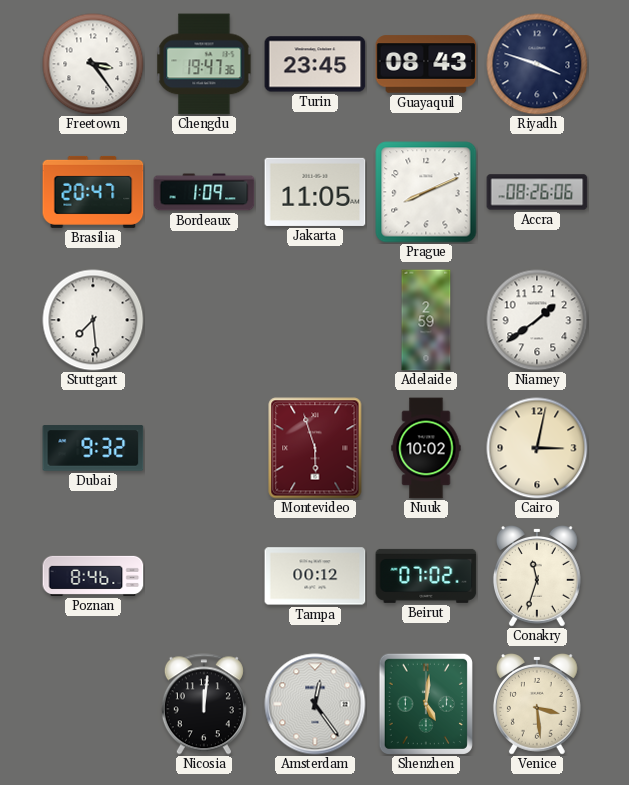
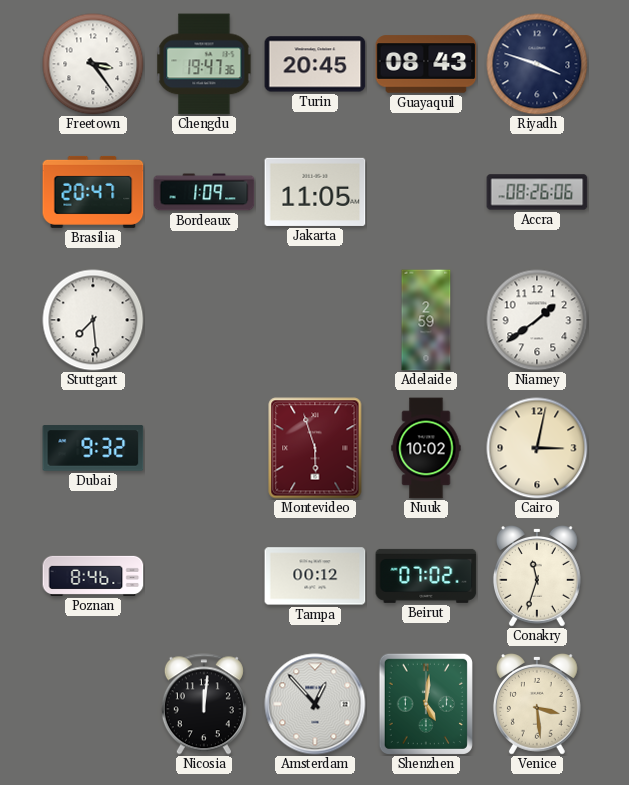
Turin: 23:45 -> 20:45
Prague: 8:11 -> none
Amsterdam: 12:24 -> 12:53
